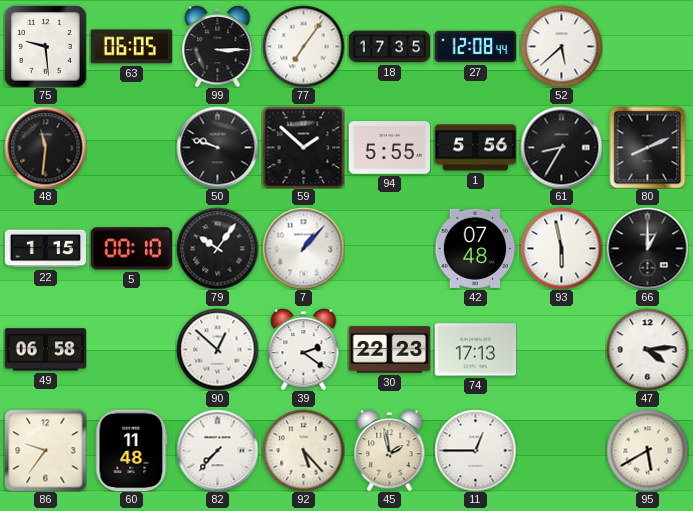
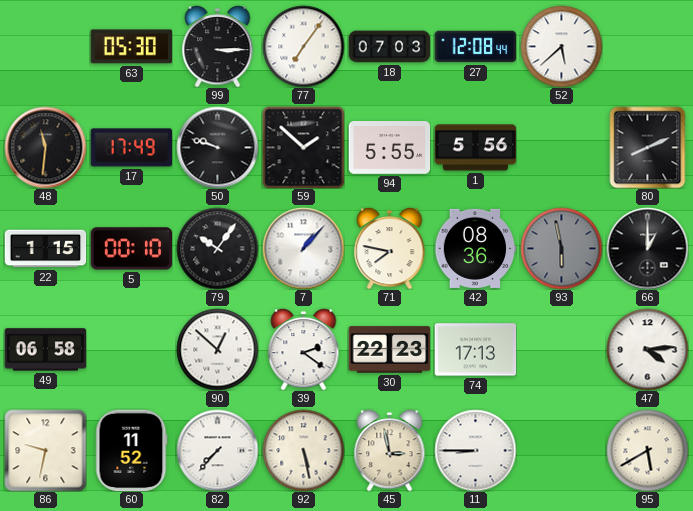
75: 9:29 -> none
63: 06:05 -> 05:30
18: 17:35 -> 07:03
17: none -> 17:49
61: 8:35 -> none
71: none -> 7:47
42: 07:48 -> 08:36
93 dial: white -> grey
86: 9:36 -> 9:32
60: 11:48 -> 11:52
92: 5:23 -> 5:28
45: 1:58 -> 2:58
11: 12:45 -> 8:45
